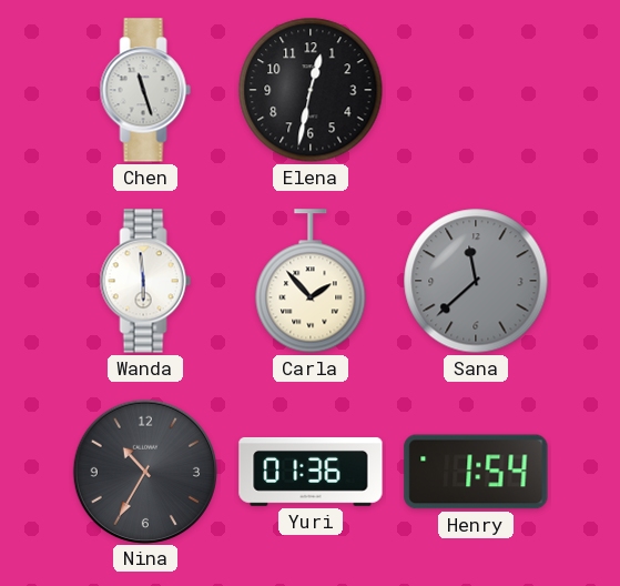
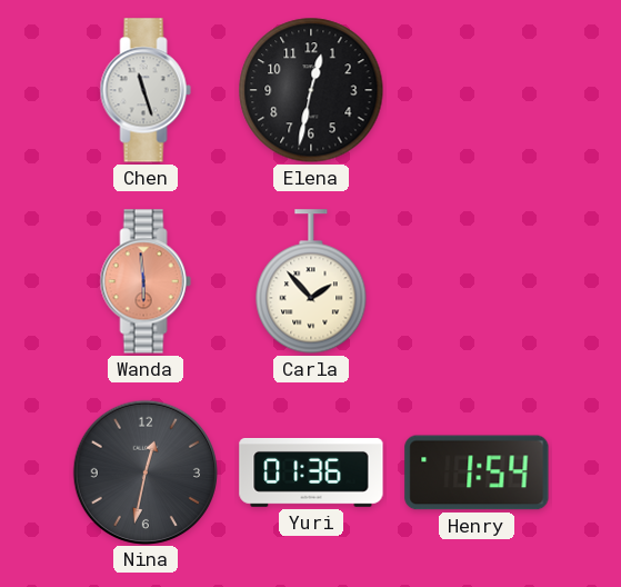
Wanda dial: white -> salmon
Sana: 11:38 -> none
Nina: 10:35 -> 12:32
